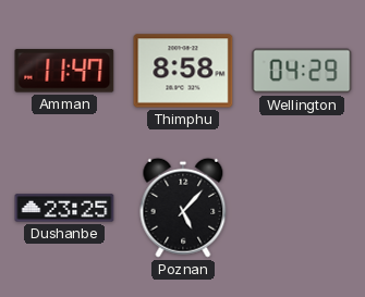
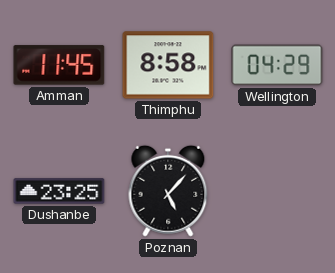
Amman: 11:47 -> 11:45
